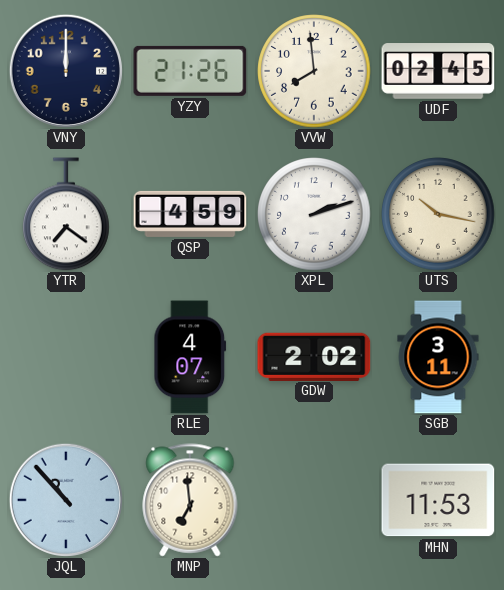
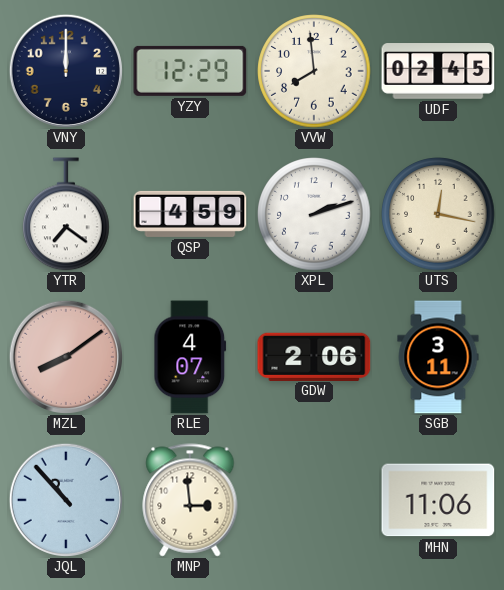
YZY: 21:26 -> 12:29
UTS: 10:17 -> 12:17
MZL: none -> 8:09
GDW: 2:02 -> 2:06
MNP: 6:59 -> 2:59
MHN: 11:53 -> 11:06
